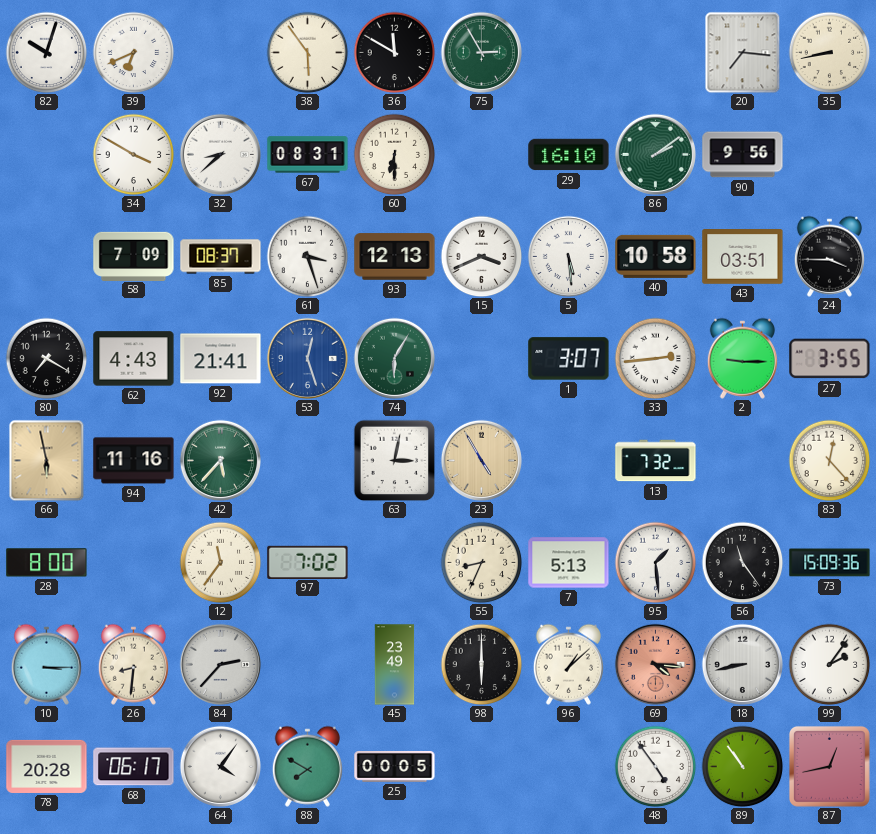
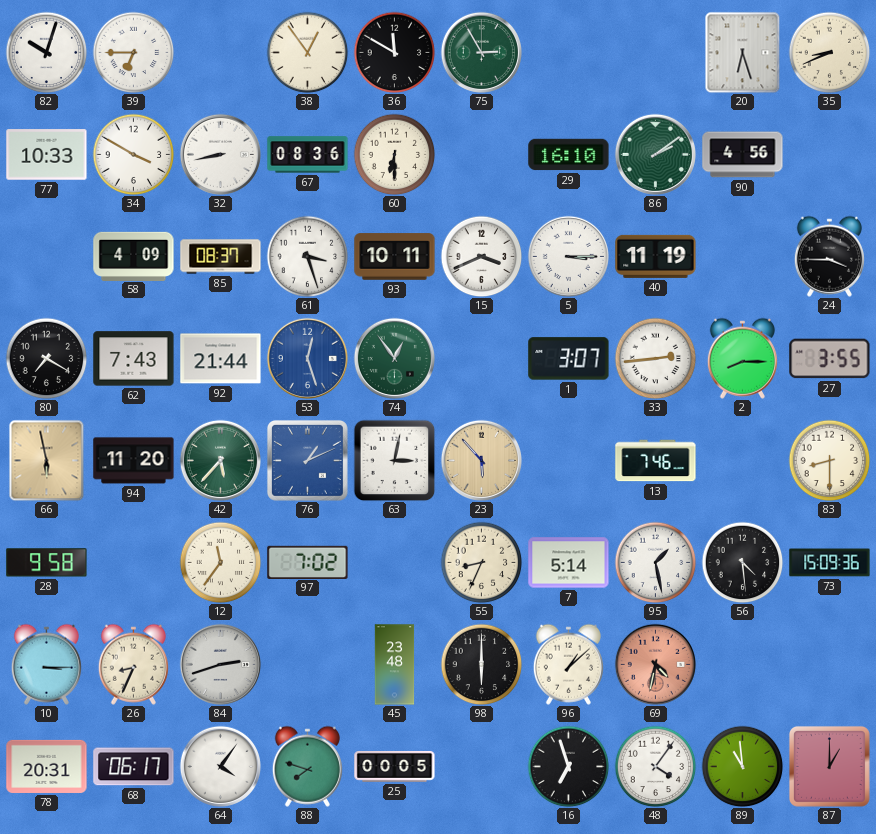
39: 6:41 -> 6:45
38: 5:54 -> 12:54
20: 7:16 -> 6:27
35: 8:43 -> 8:41
77: none -> 10:33
32: 8:38 -> 8:43
67: 08:31 -> 08:36
90: 9:56 -> 4:56
58: 7:09 -> 4:09
93: 12:13 -> 10:11
5: 5:29 -> 3:15
40: 10:58 -> 11:19
43: 03:51 -> none
62: 4:43 -> 7:43
92: 21:41 -> 21:44
74: 6:05 -> 12:54
2: 9:15 -> 8:15
94: 11:16 -> 11:20
76: none -> 1:11
23: 4:55 -> 5:53
13: 7:32 -> 7:46
83: 12:23 -> 8:30
28: 8:00 -> 9:58
7: 5:13 -> 5:14
95: 1:29 -> 1:28
56: 11:24 -> 4:29
26: 8:31 -> 8:34
84: 2:37 -> 2:42
45: 23:49 -> 23:48
69: 4:16 -> 4:32
18: 8:43 -> none
99: 2:06 -> none
78: 20:28 -> 20:31
88: 7:50 -> 7:48
16: none -> 6:57
48: 4:54 -> 4:06
89: 10:54 -> 10:59
87: 12:43 -> 1:00
